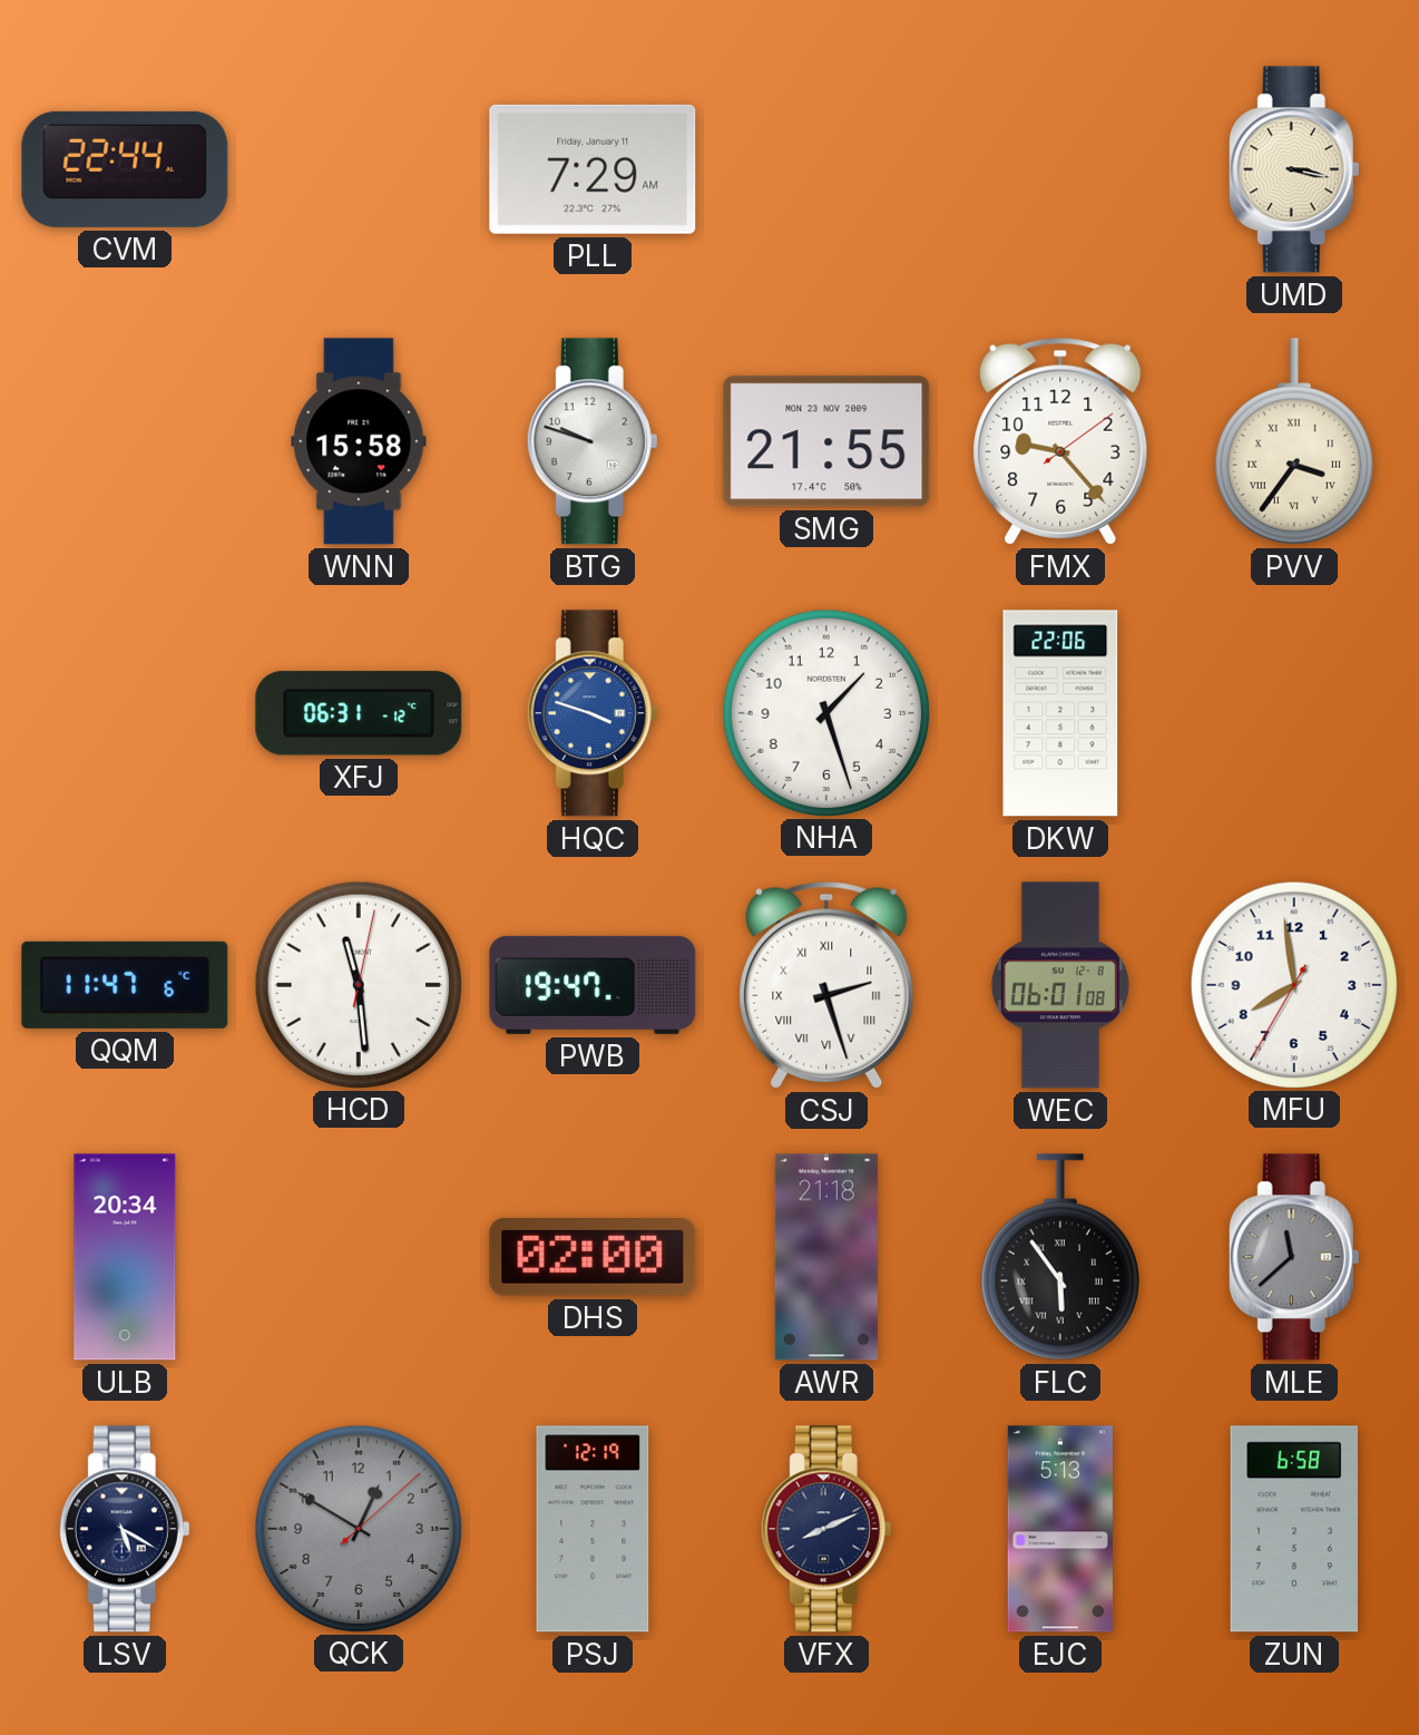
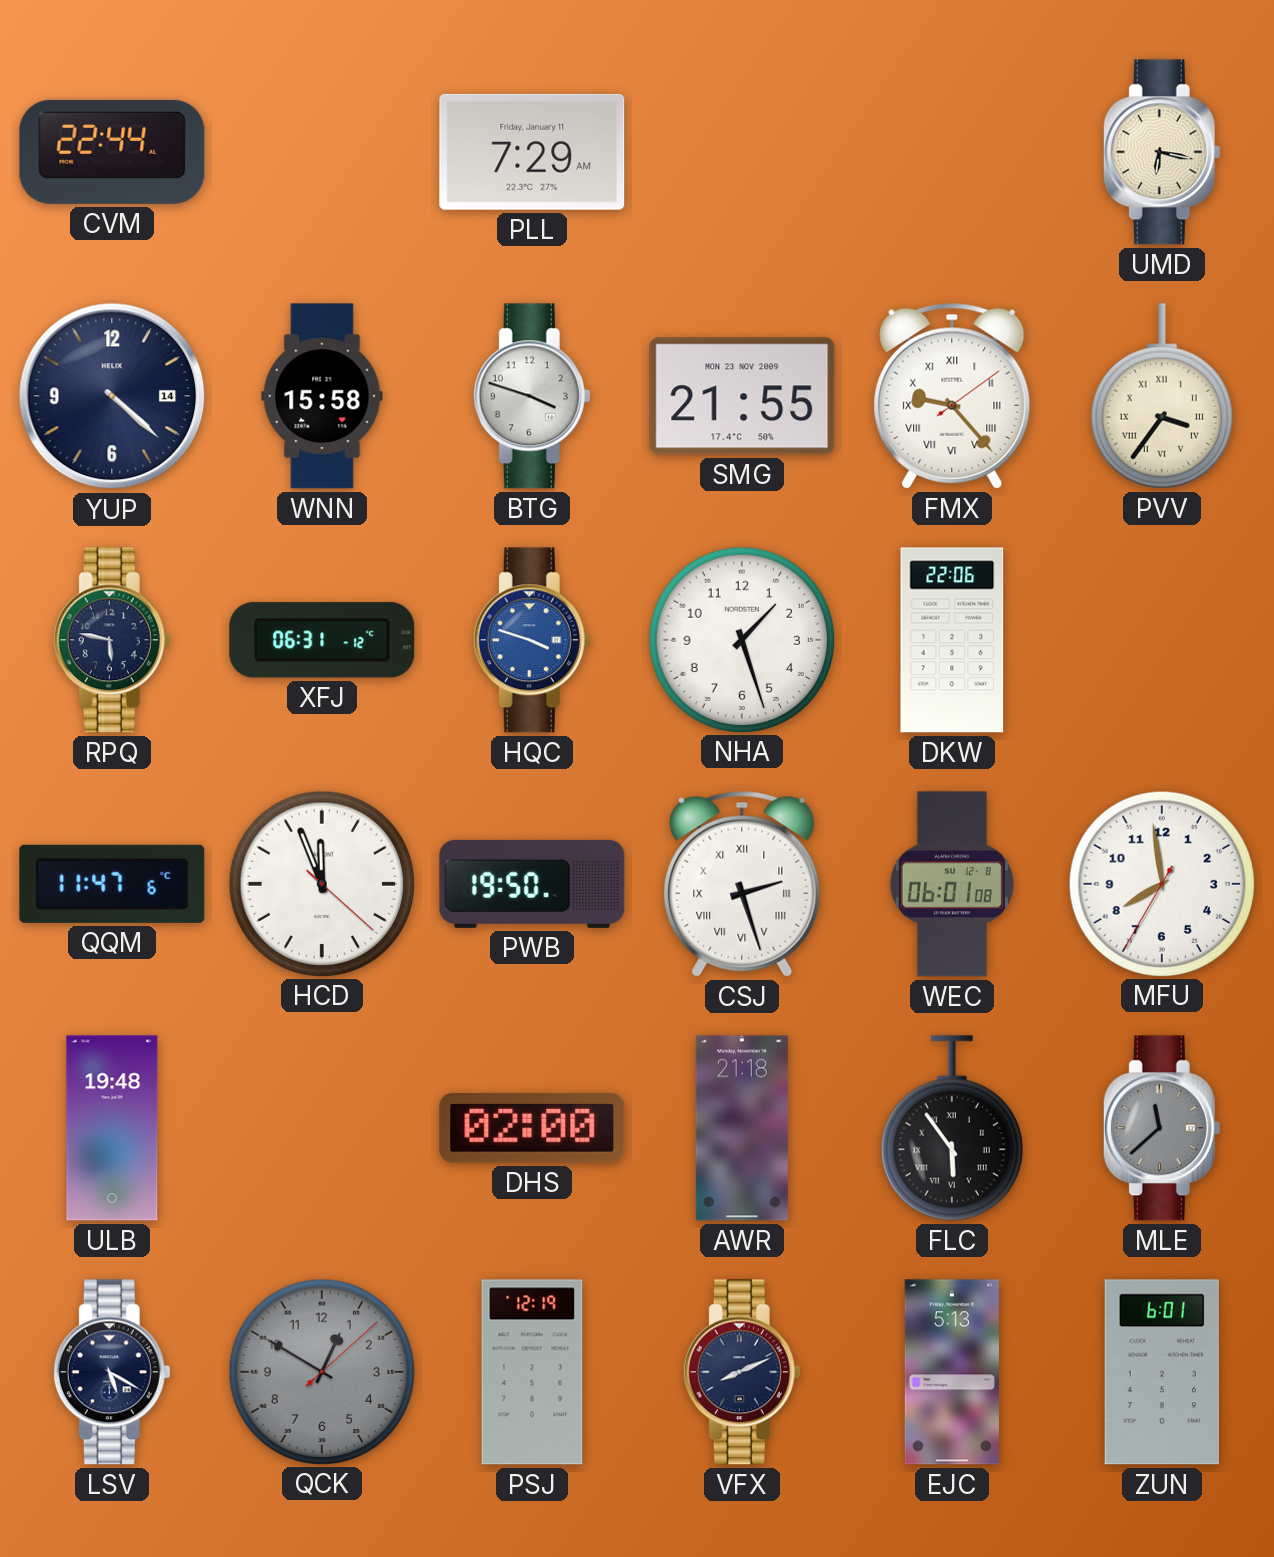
UMD: 3:17 -> 6:17
YUP: none -> 4:22
BTG: 9:48 -> 3:48
FMX numerals: Arabic -> Roman
RPQ: none -> 5:47
HCD: 11:29 -> 11:56
PWB: 19:47 -> 19:50
ULB: 20:34 -> 19:48
ZUN: 6:58 -> 6:01
